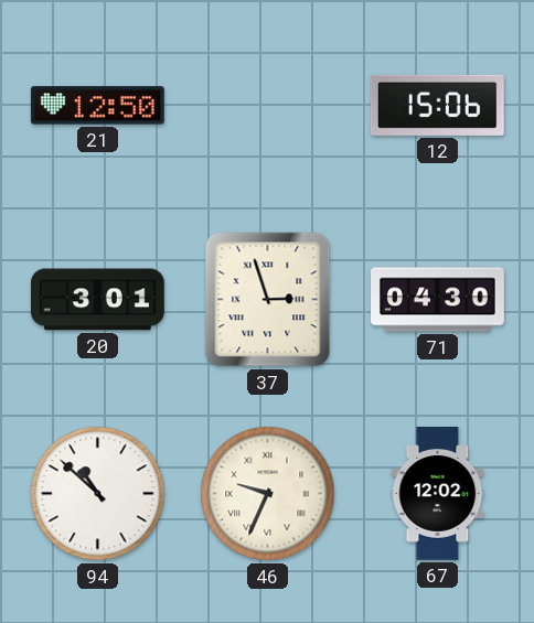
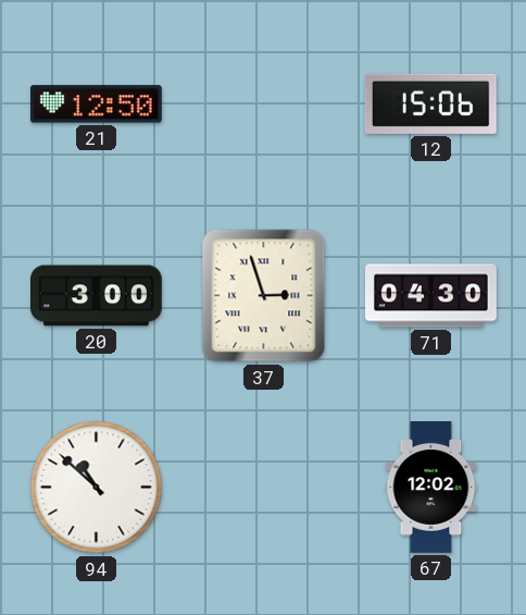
20: 3:01 -> 3:00
46: 9:34 -> none
